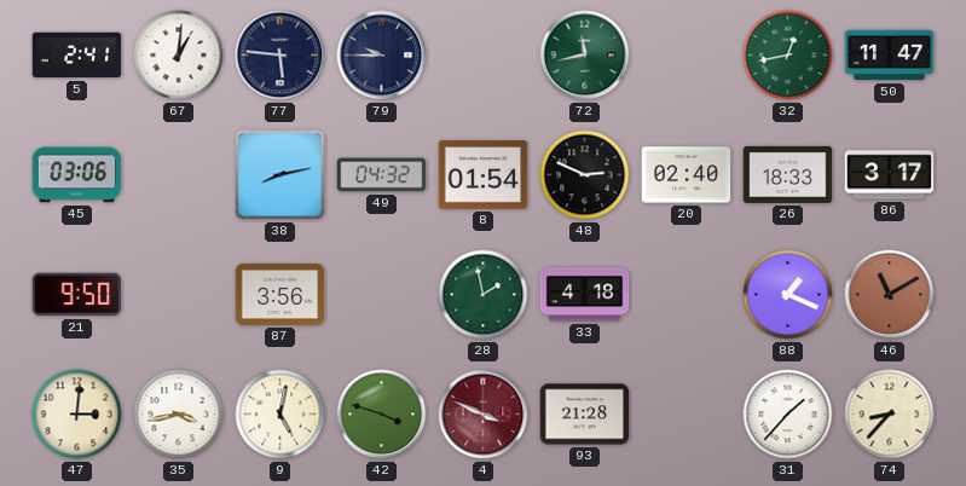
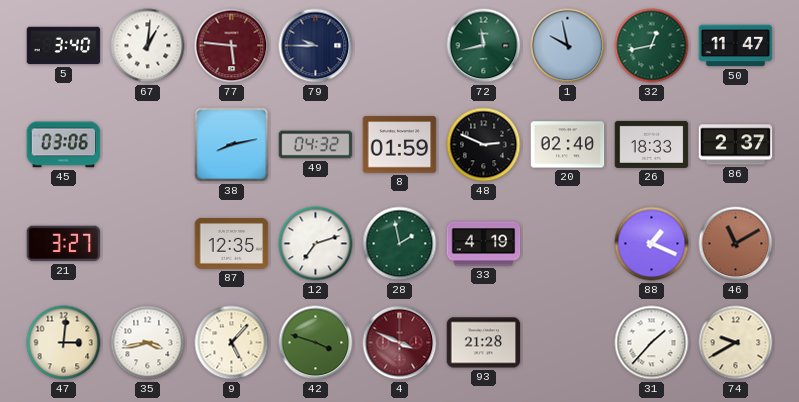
5: 2:41 -> 3:40
77 dial: navy -> burgundy
1: none -> 9:58
8: 01:54 -> 01:59
86: 3:17 -> 2:37
21: 9:50 -> 3:27
87: 3:56 -> 12:35
12: none -> 7:12
33: 4:18 -> 4:19
9: 5:02 -> 5:07
74: 8:37 -> 9:40
